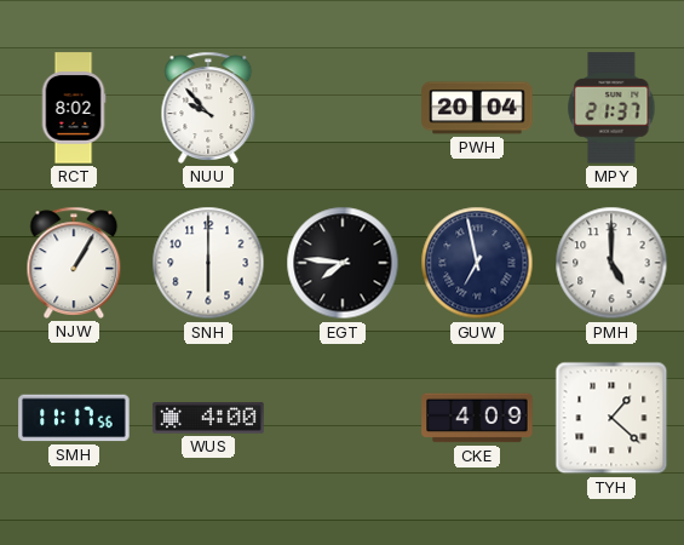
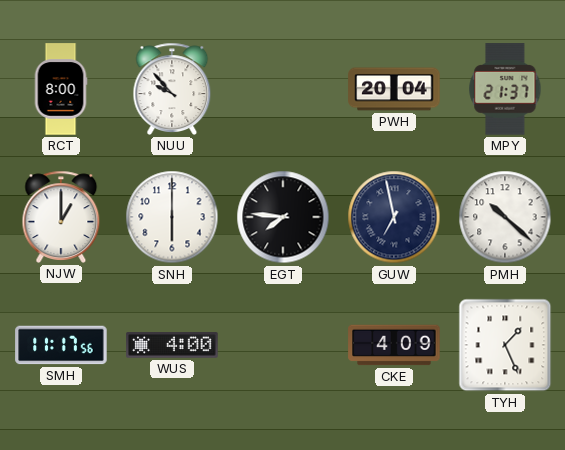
RCT: 8:02 -> 8:00
NJW: 1:05 -> 1:00
PMH: 5:00 -> 10:22
TYH: 1:22 -> 1:26
